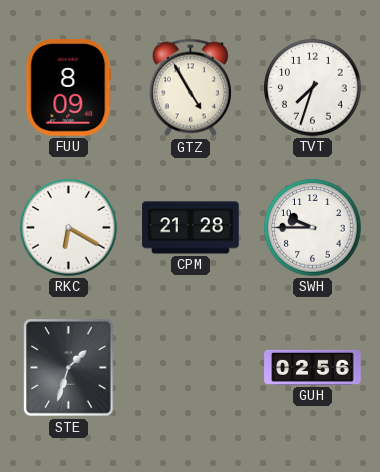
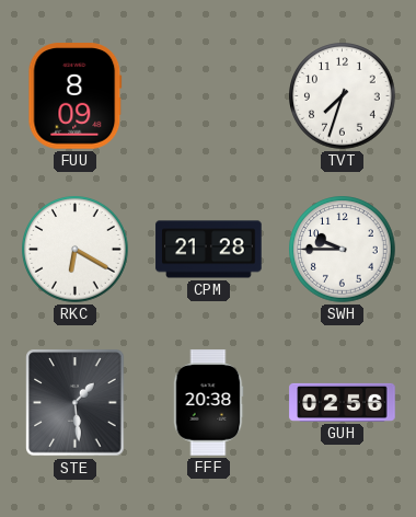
GTZ: 4:55 -> none
STE: 1:33 -> 1:29
FFF: none -> 20:38
